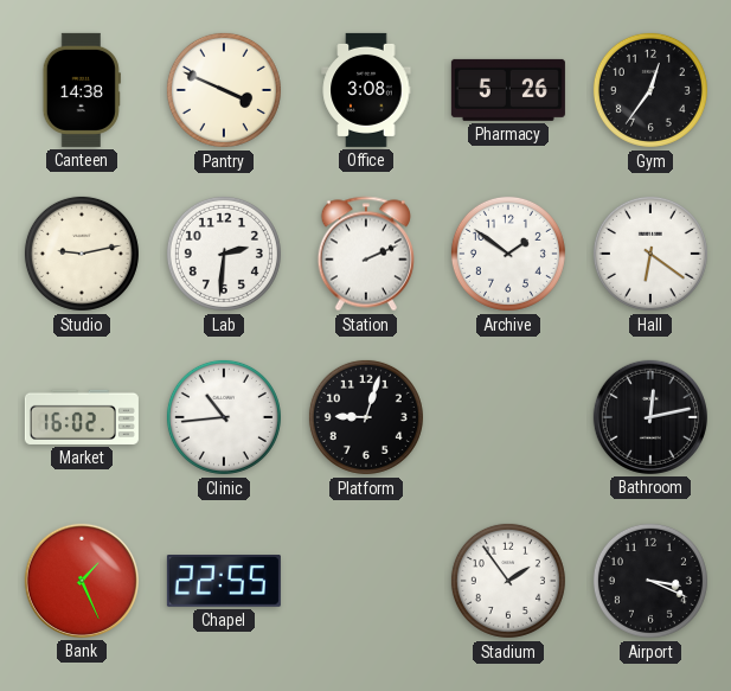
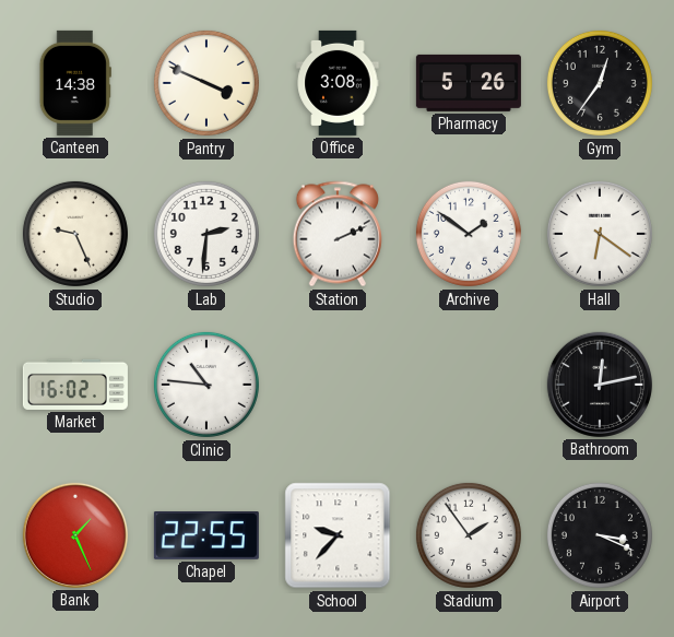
Studio: 9:13 -> 9:26
Clinic: 10:44 -> 10:46
Platform: 9:03 -> none
School: none -> 9:37
